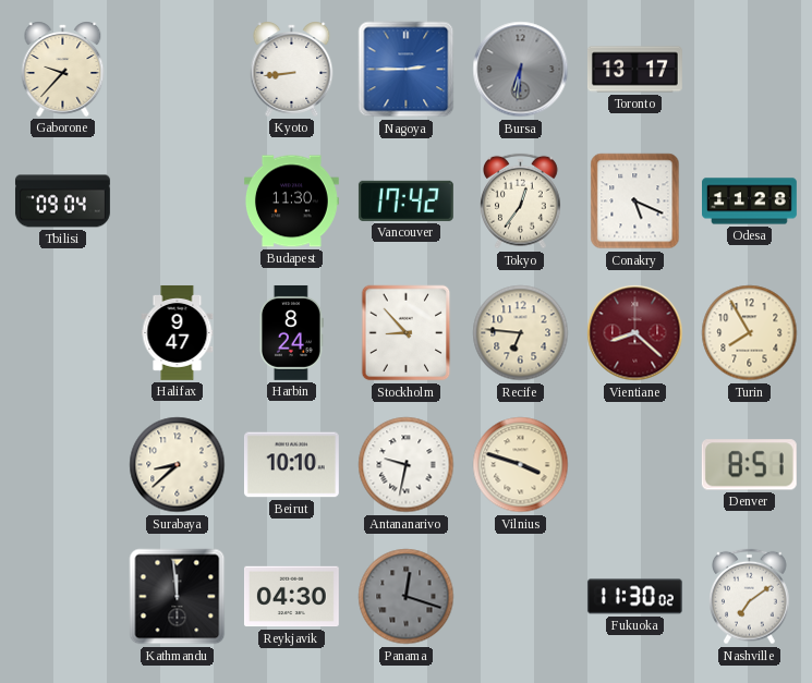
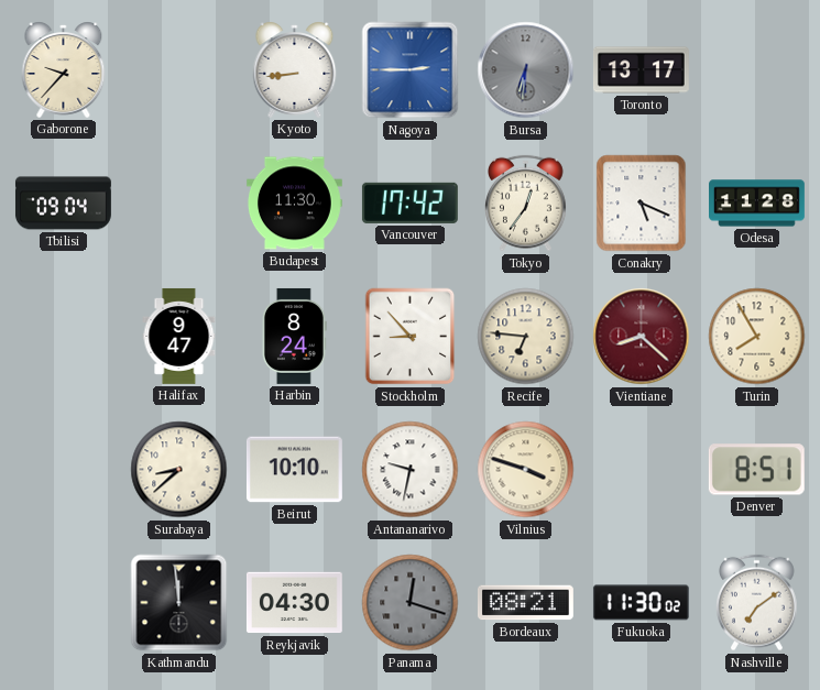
Bordeaux: none -> 08:21
